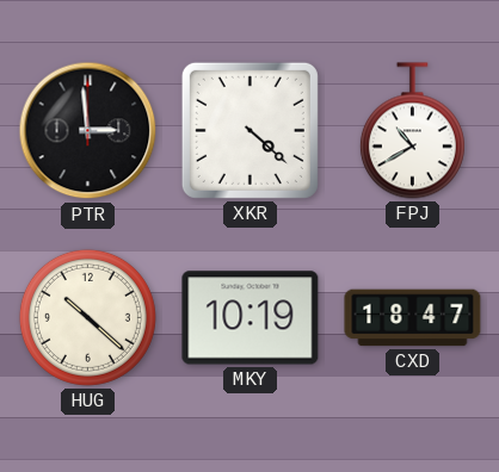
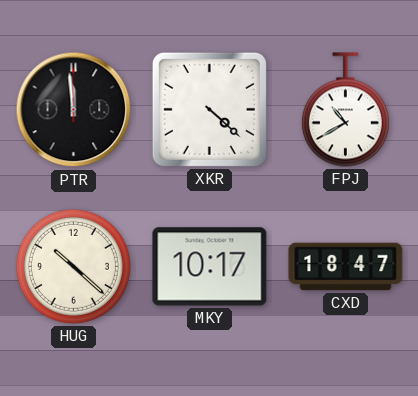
PTR: 2:59 -> 11:59
MKY: 10:19 -> 10:17
